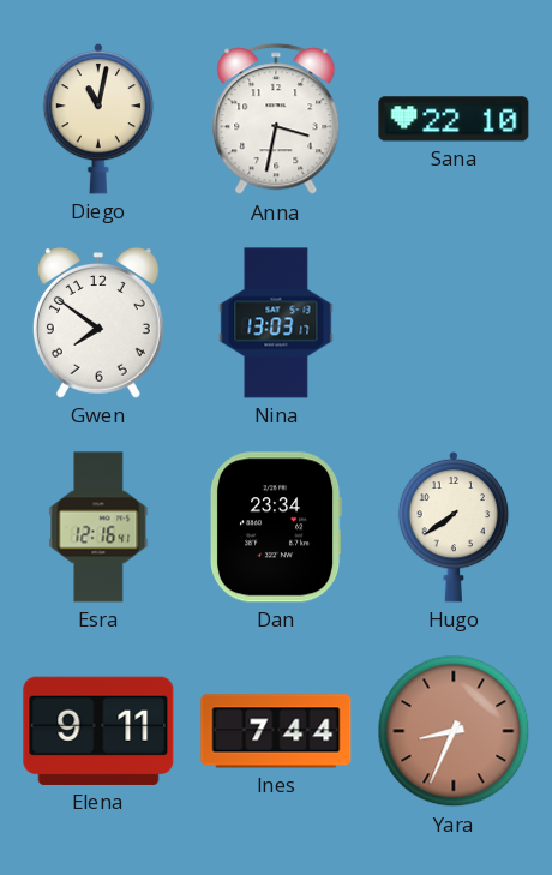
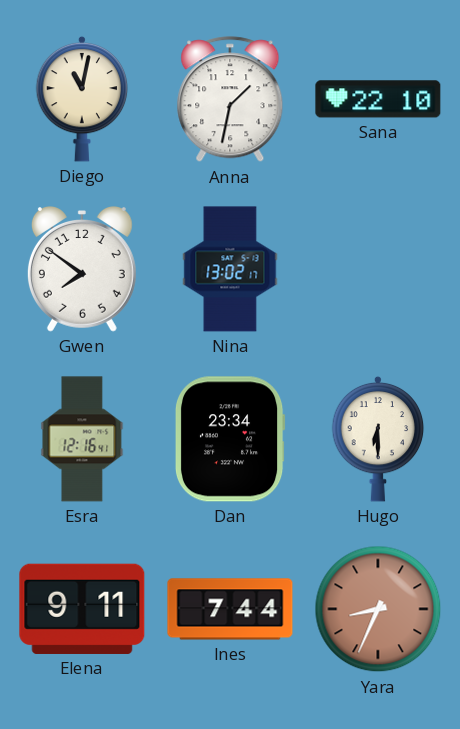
Anna: 3:32 -> 1:32
Nina: 13:03 -> 13:02
Hugo: 7:39 -> 6:30
